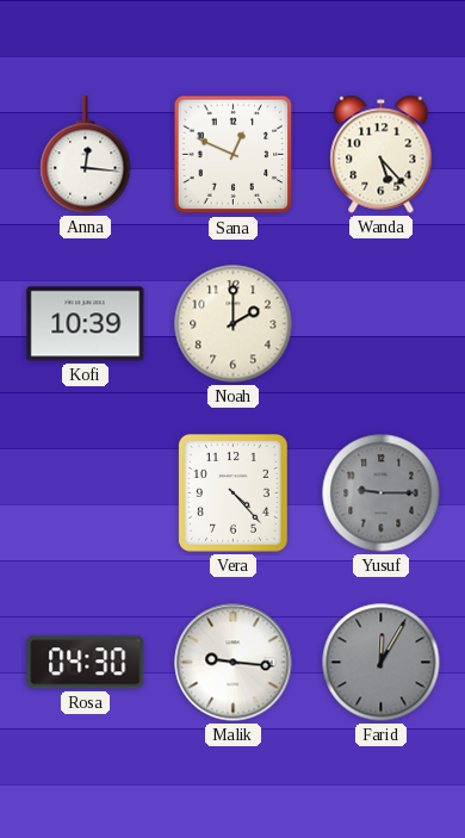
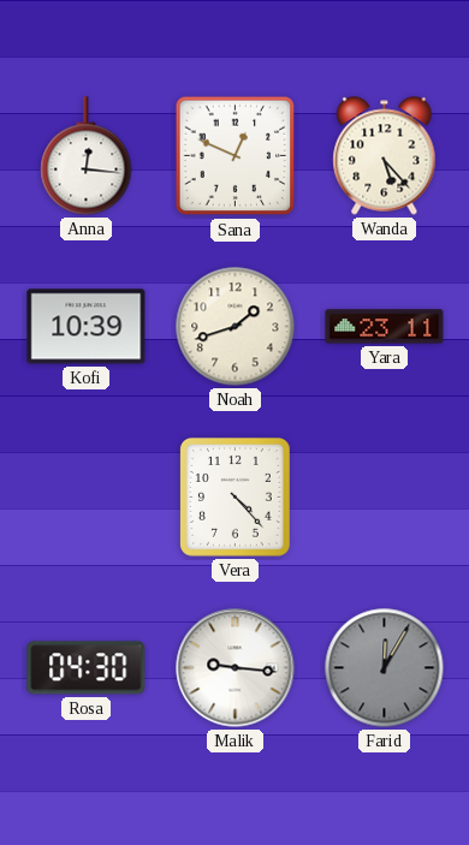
Noah: 2:00 -> 1:42
Yara: none -> 23:11
Yusuf: 9:15 -> none
